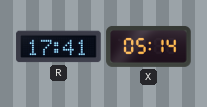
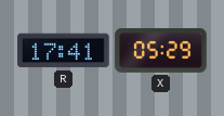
X: 05:14 -> 05:29
